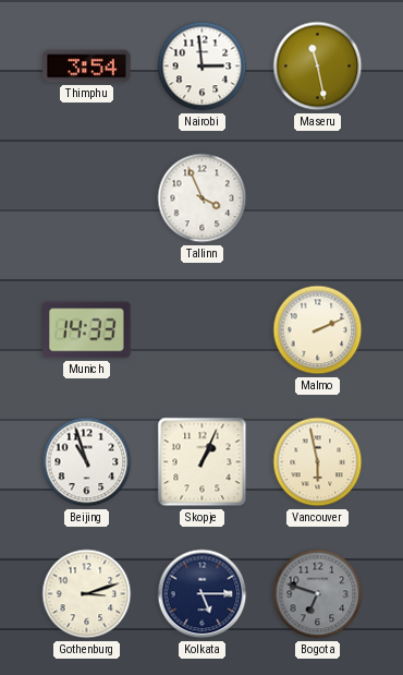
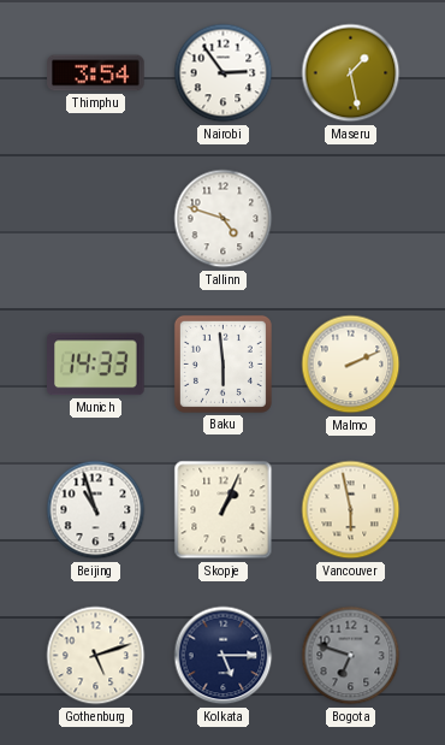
Nairobi: 2:59 -> 2:54
Maseru: 11:28 -> 1:28
Tallinn: 3:56 -> 4:48
Baku: none -> 5:59
Gothenburg: 3:12 -> 5:12
